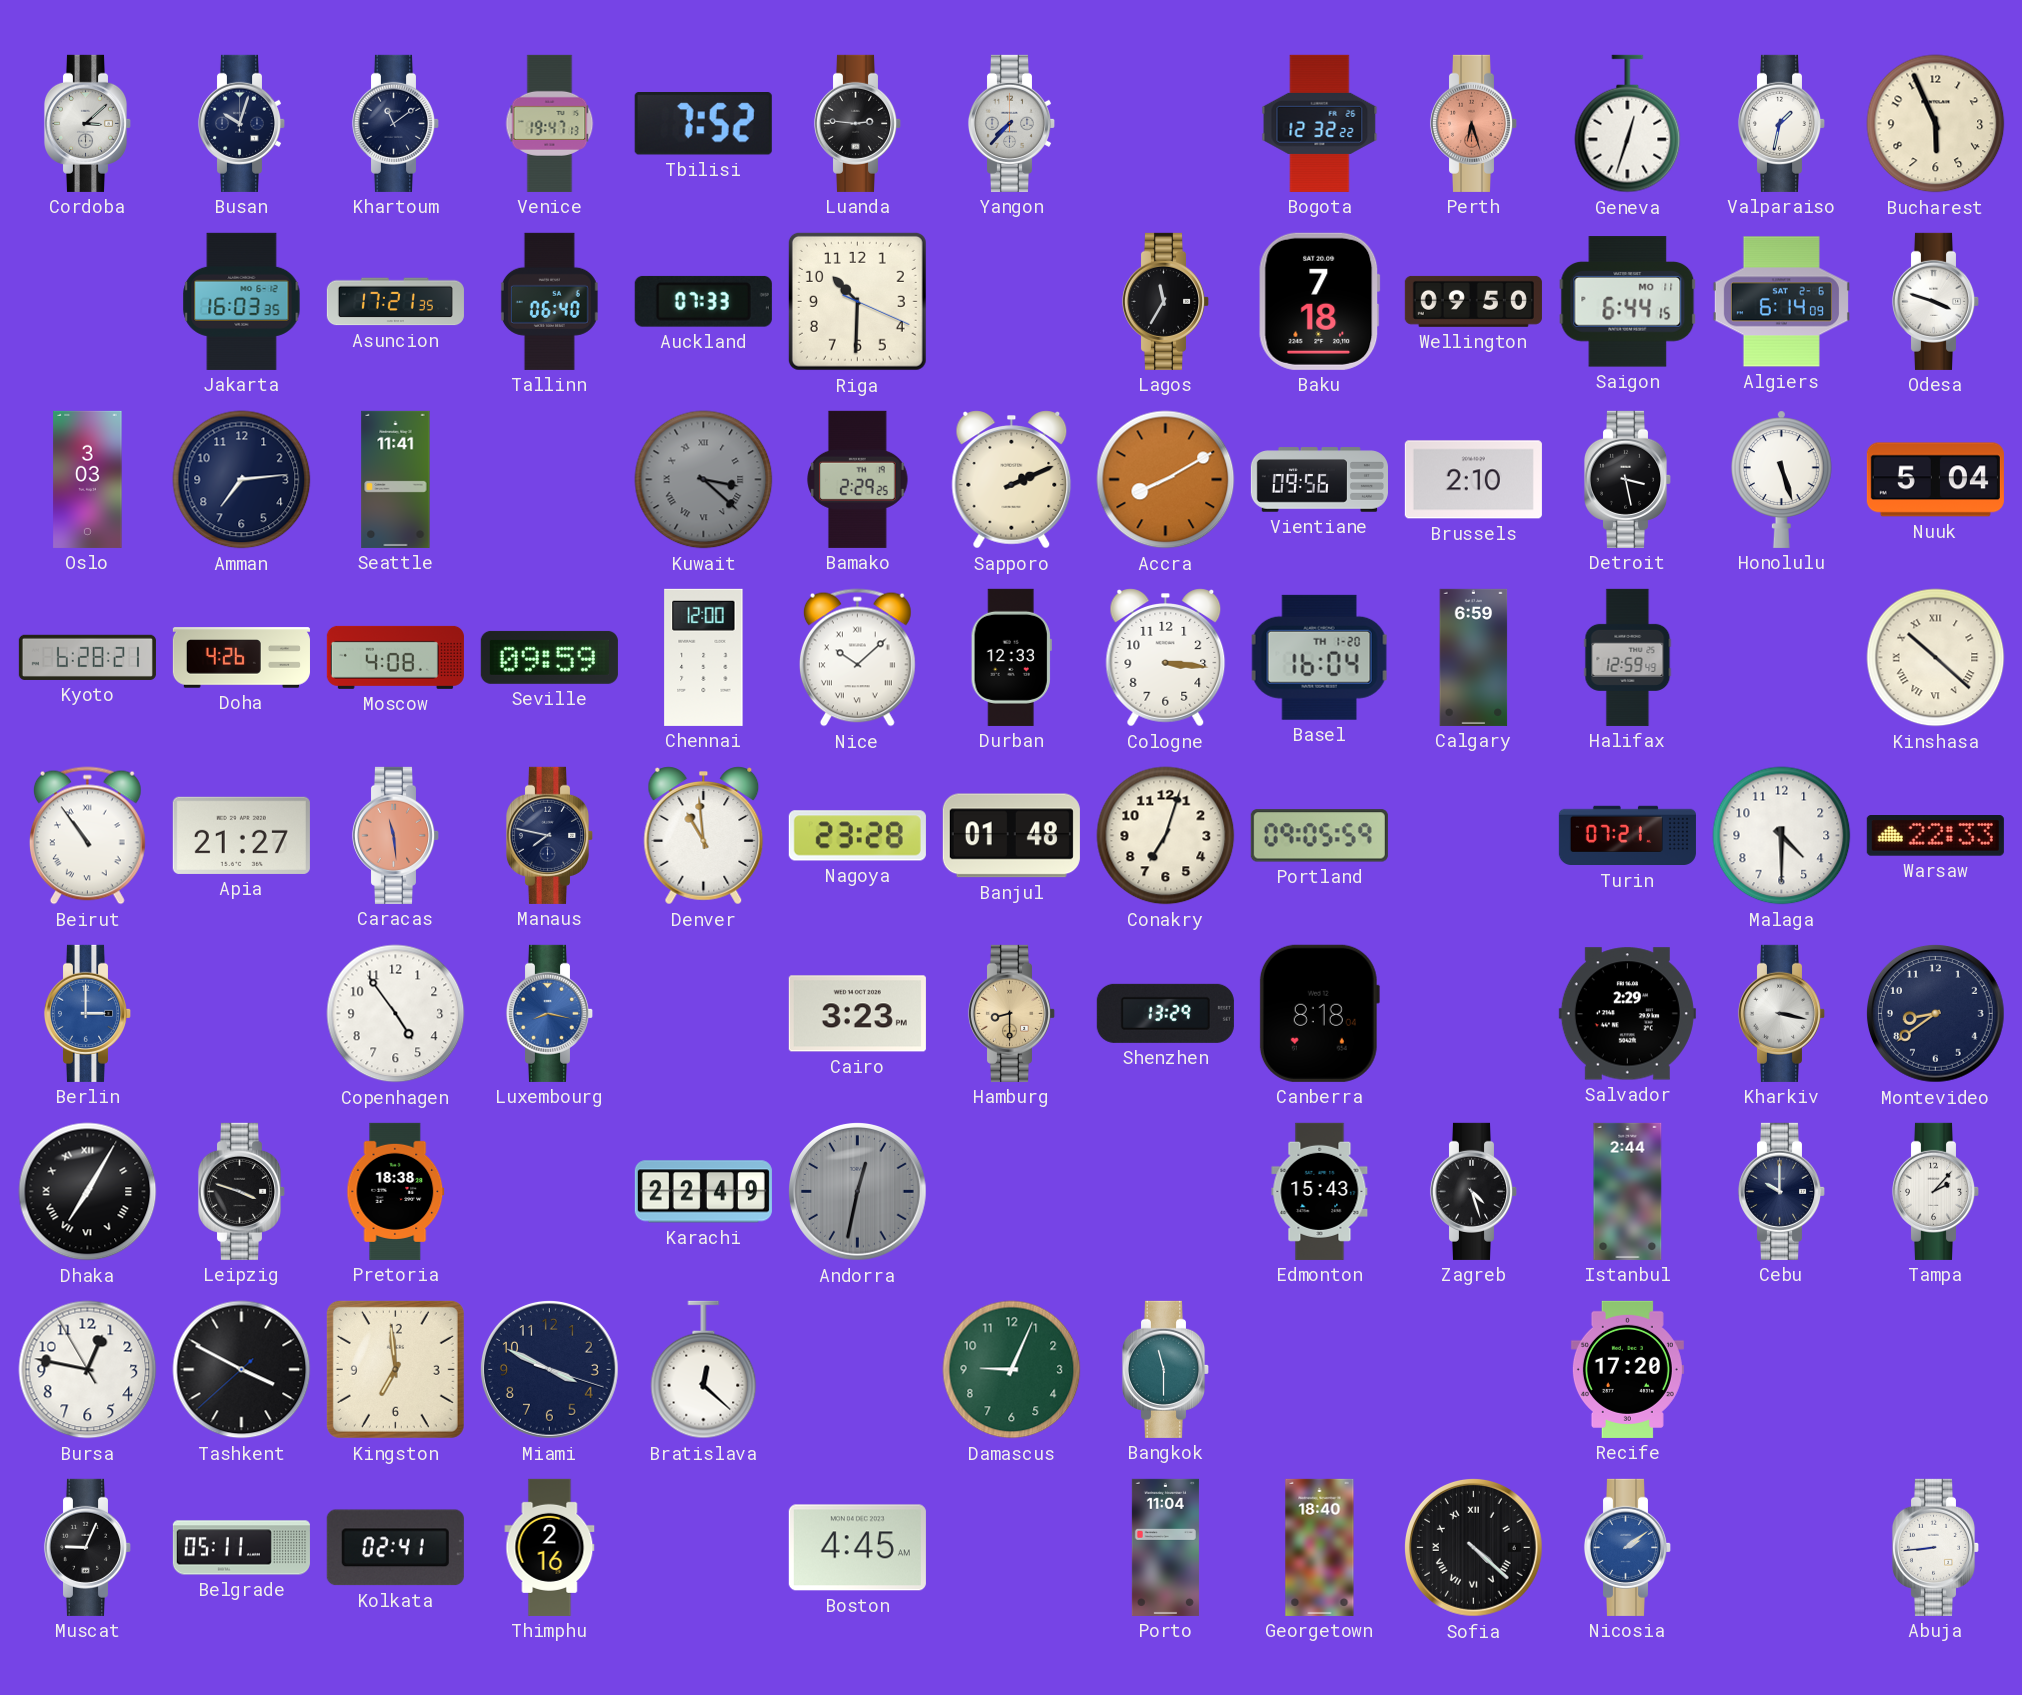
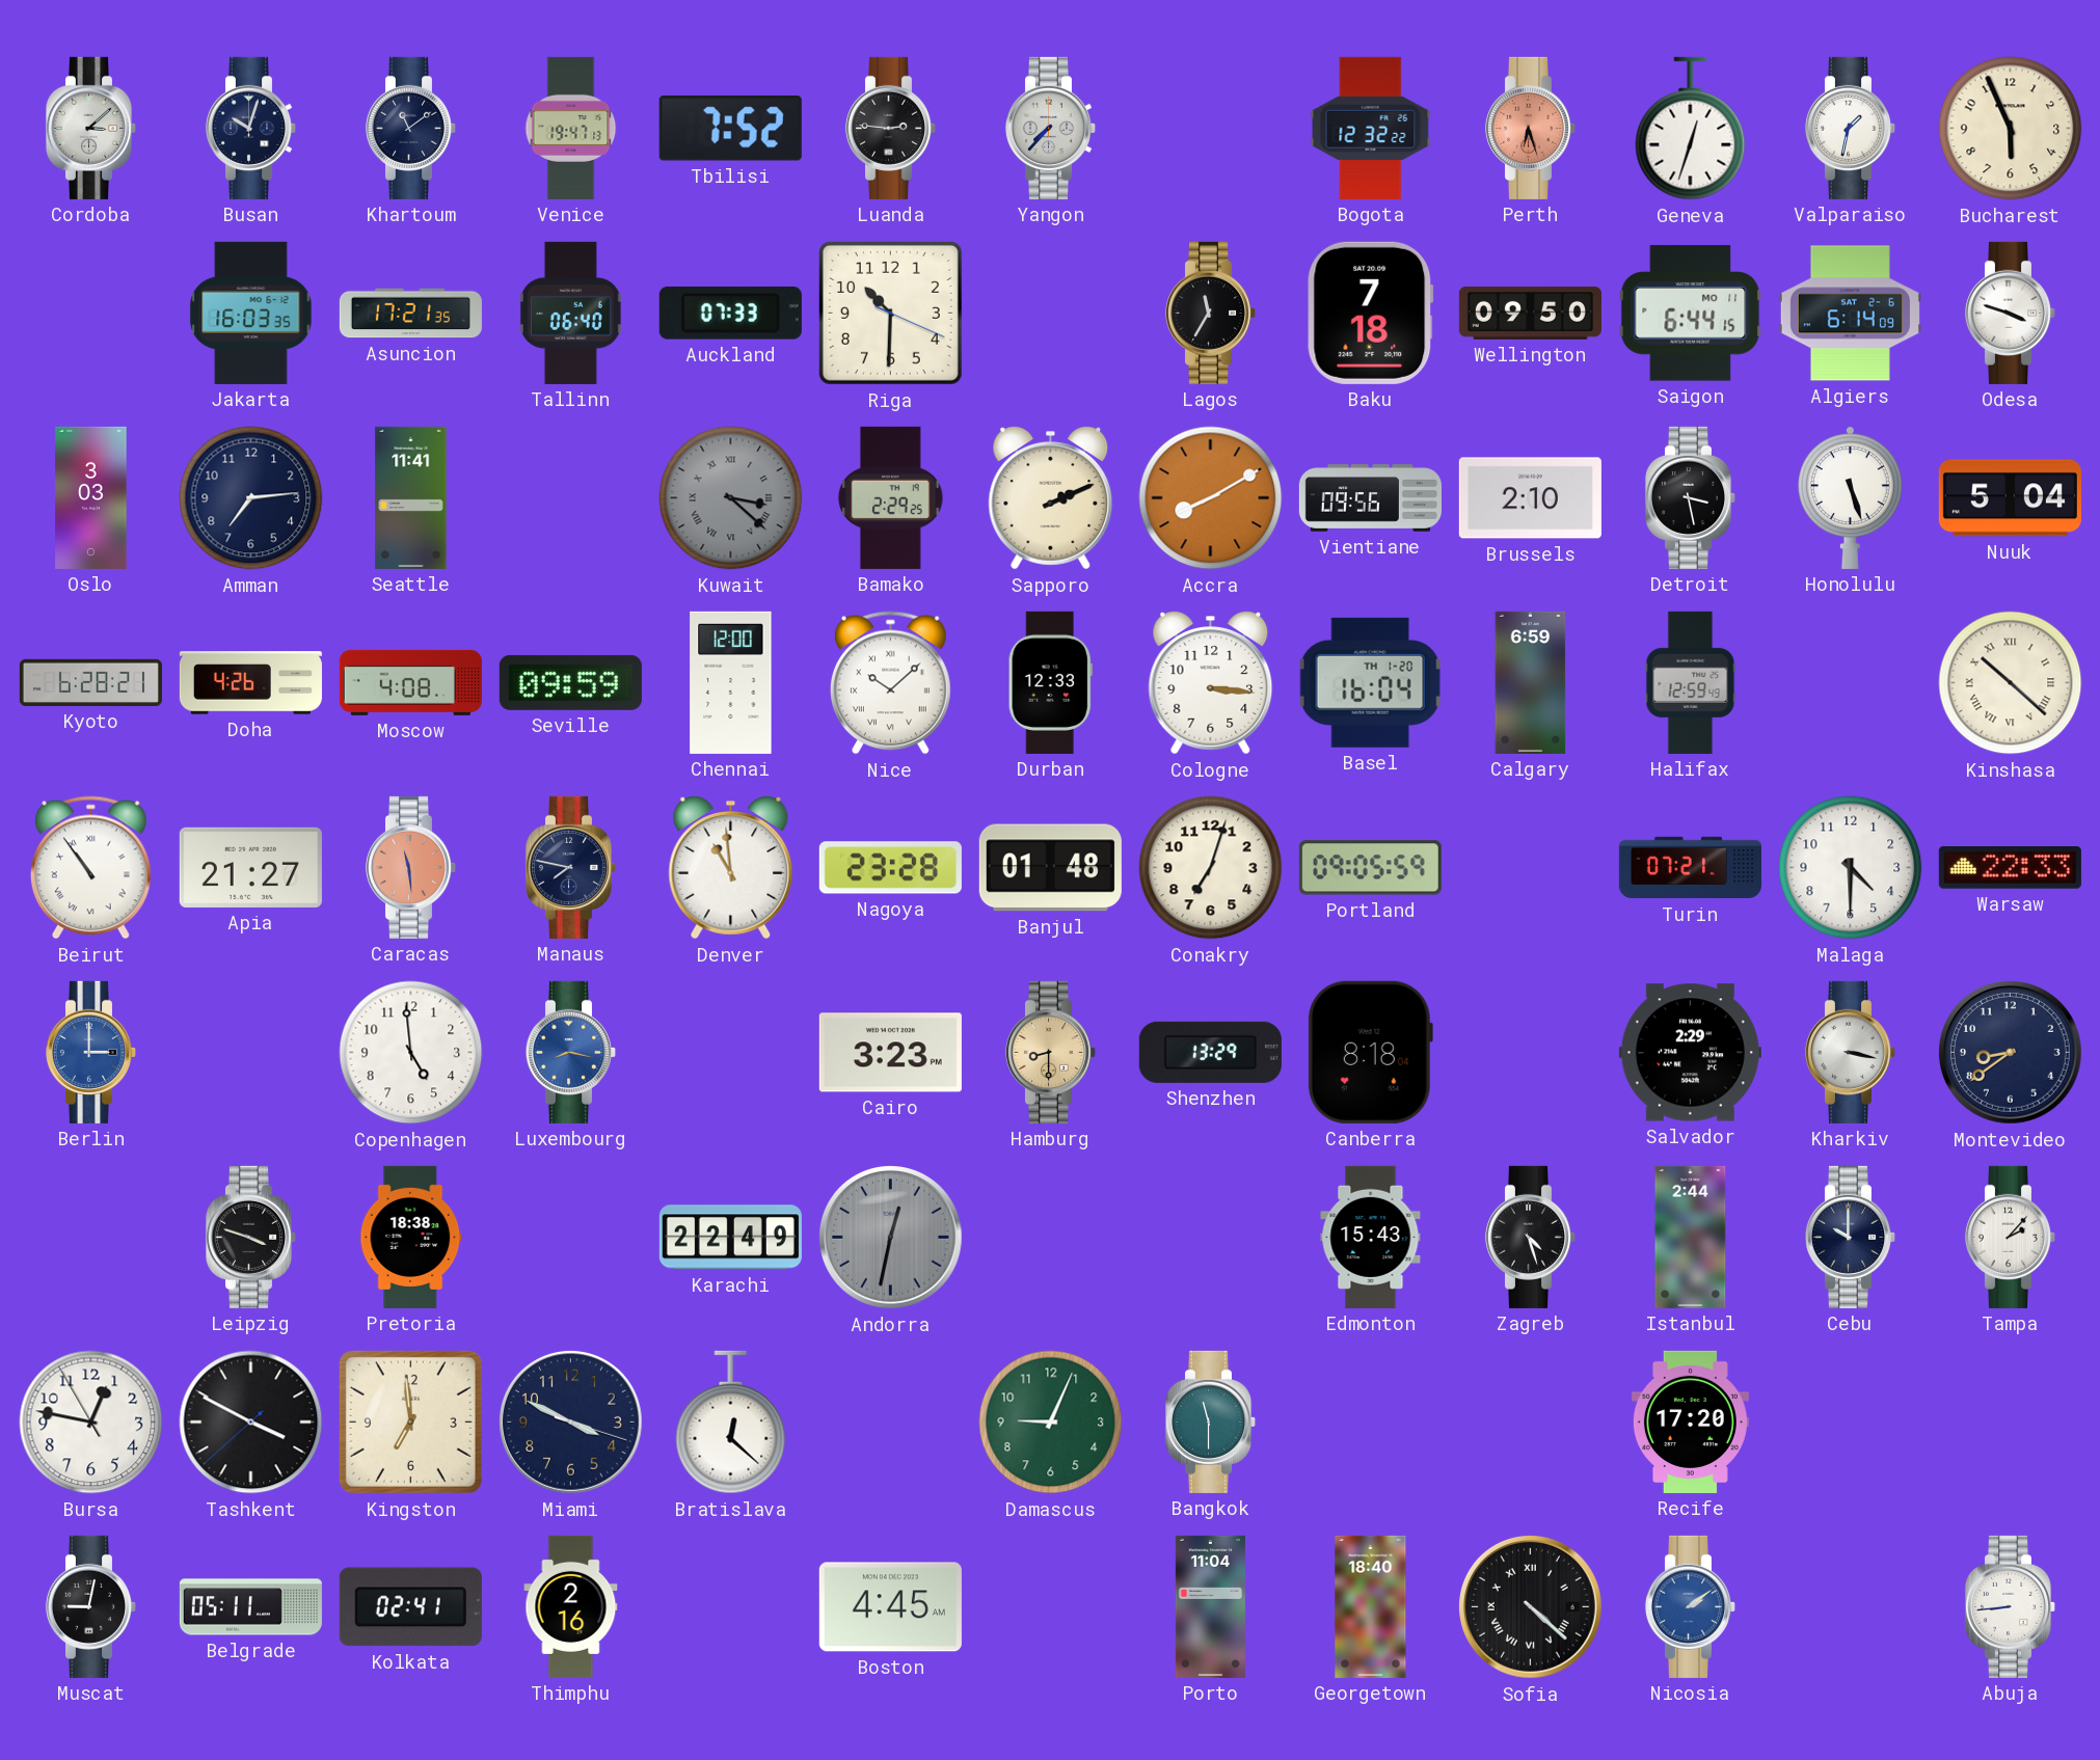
Copenhagen: 4:54 -> 4:59
Dhaka: 7:05 -> none
Muscat: 9:04 -> 9:02
